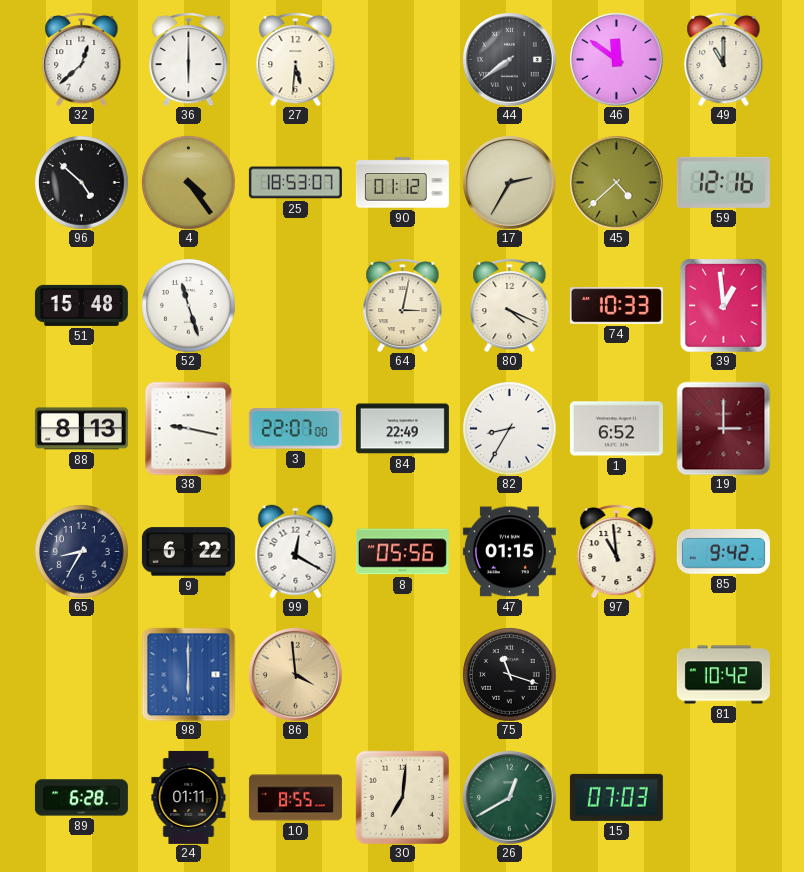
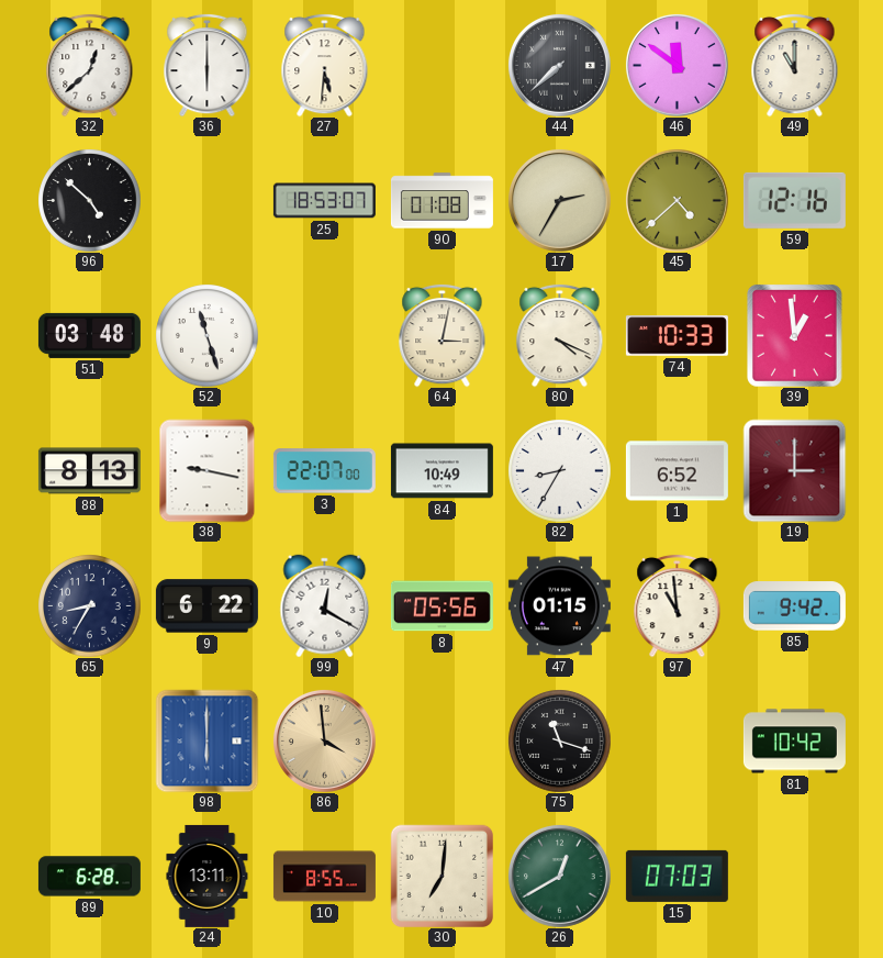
44: 7:39 -> 7:38
4: 4:24 -> none
90: 01:12 -> 01:08
51: 15:48 -> 03:48
84: 22:49 -> 10:49
24: 01:11 -> 13:11
